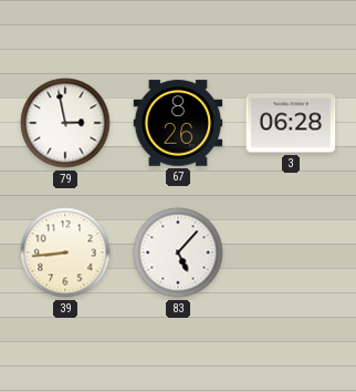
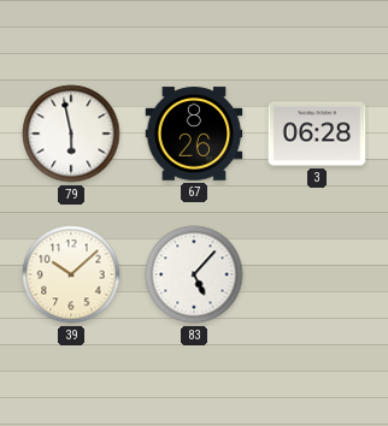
79: 2:58 -> 5:58
39: 8:44 -> 10:08
